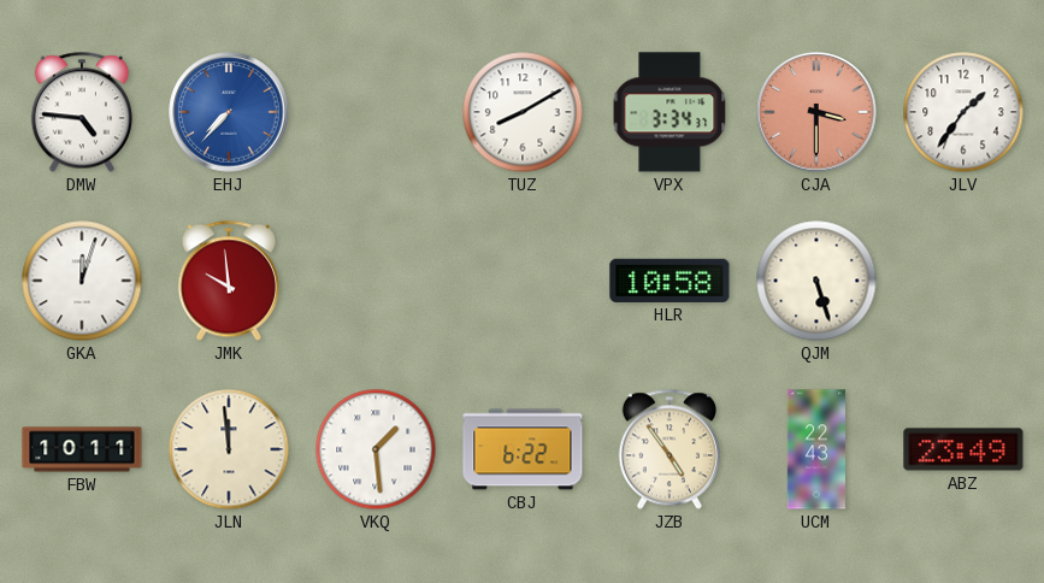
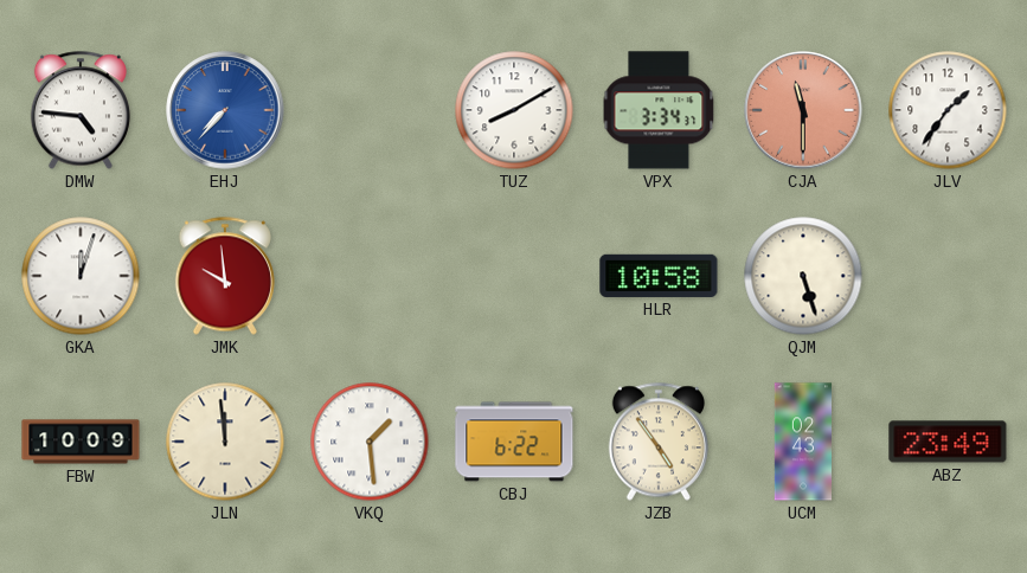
CJA: 3:30 -> 11:30
FBW: 10:11 -> 10:09
UCM: 22:43 -> 02:43
